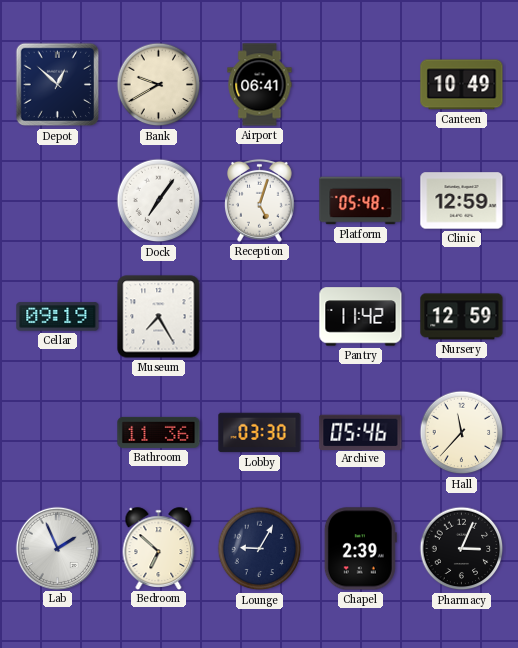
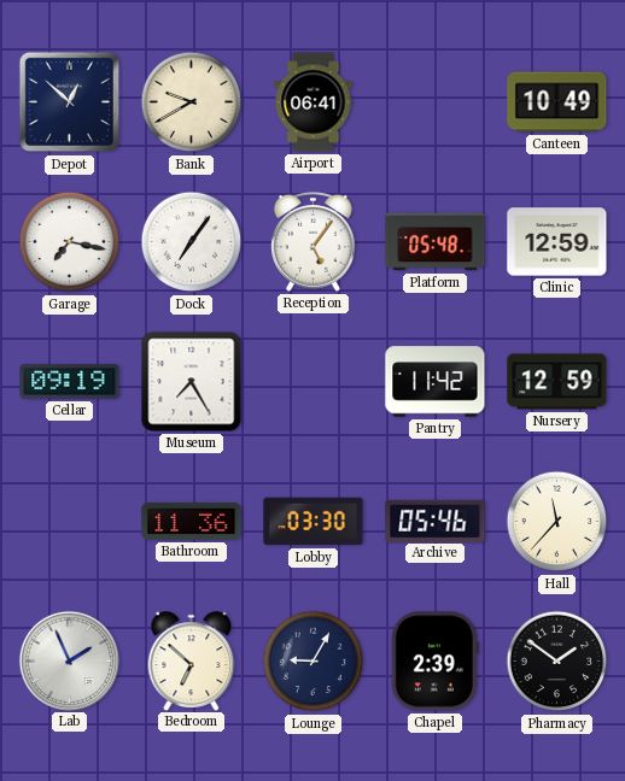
Garage: none -> 7:17
Reception: 5:03 -> 5:06
Pharmacy: 3:04 -> 1:51
